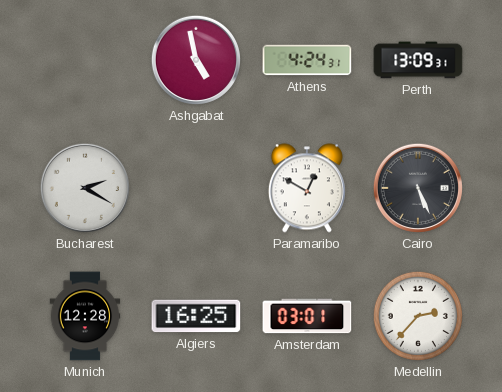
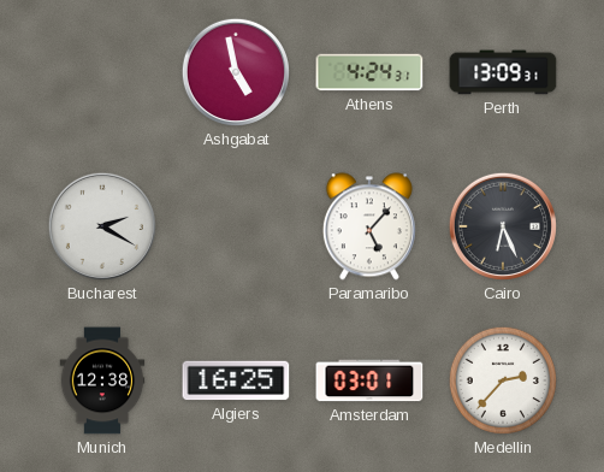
Paramaribo: 12:50 -> 5:07
Cairo: 5:26 -> 6:26
Munich: 12:28 -> 12:38
